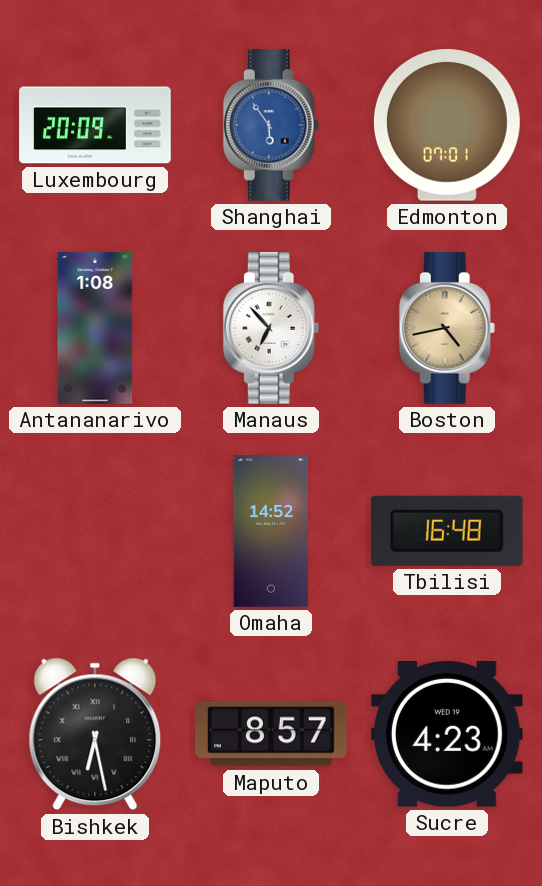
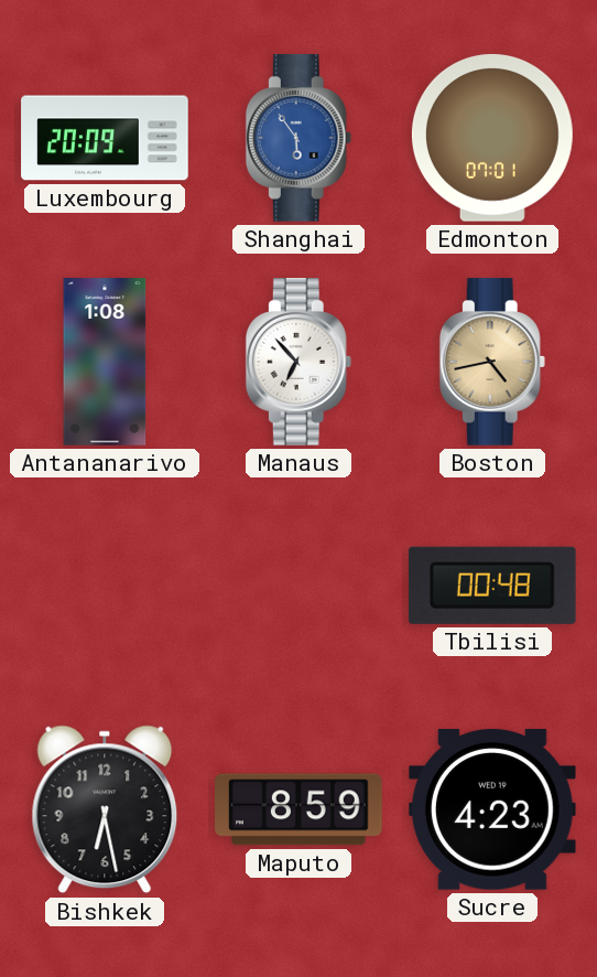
Omaha: 14:52 -> none
Tbilisi: 16:48 -> 00:48
Bishkek numerals: Roman -> Arabic
Maputo: 8:57 -> 8:59
